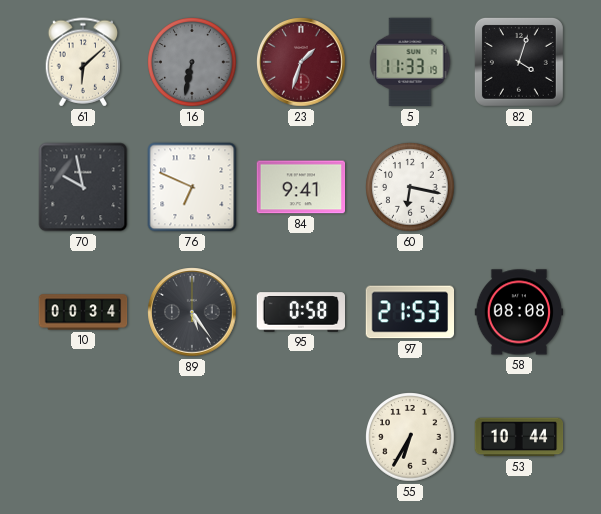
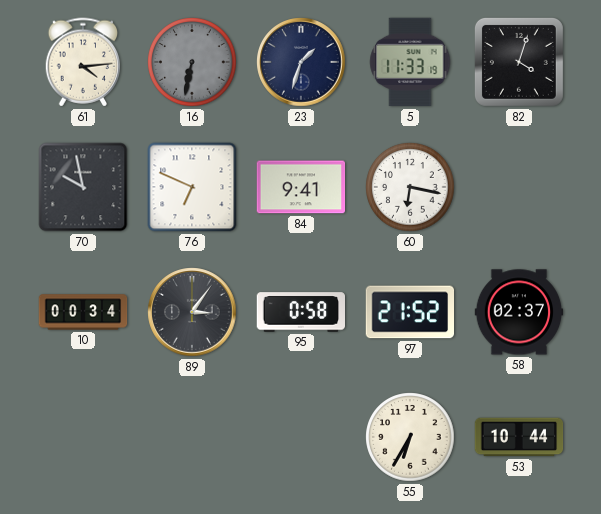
61: 6:08 -> 4:14
23 dial: burgundy -> navy
89: 5:24 -> 3:06
97: 21:53 -> 21:52
58: 08:08 -> 02:37
